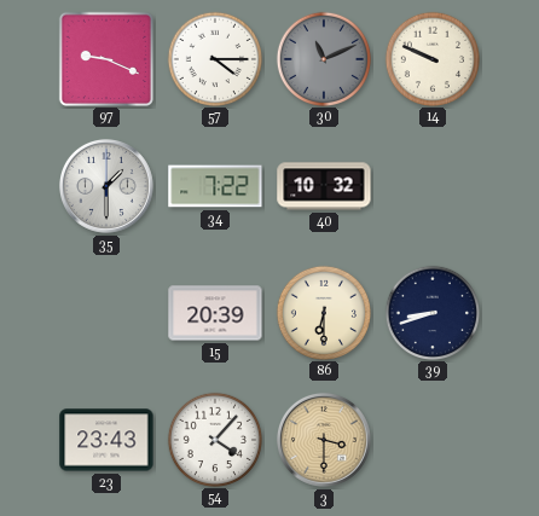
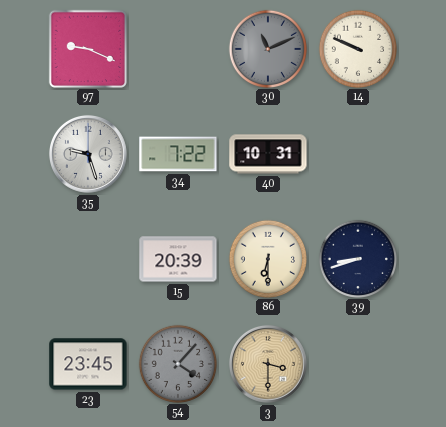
57: 4:15 -> none
35: 1:30 -> 9:27
40: 10:32 -> 10:31
23: 23:43 -> 23:45
54 dial: white -> grey
